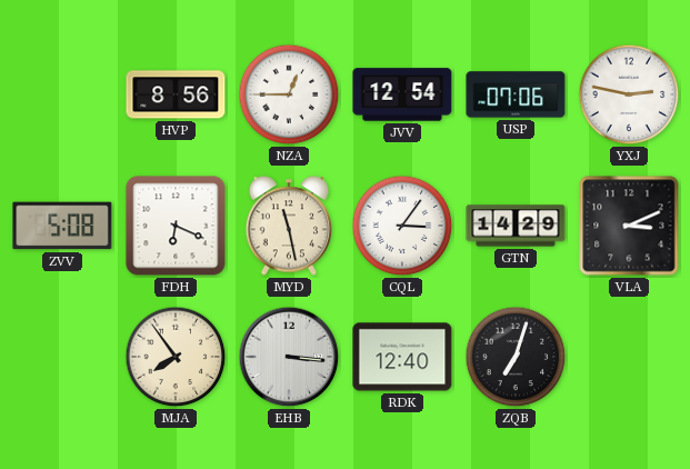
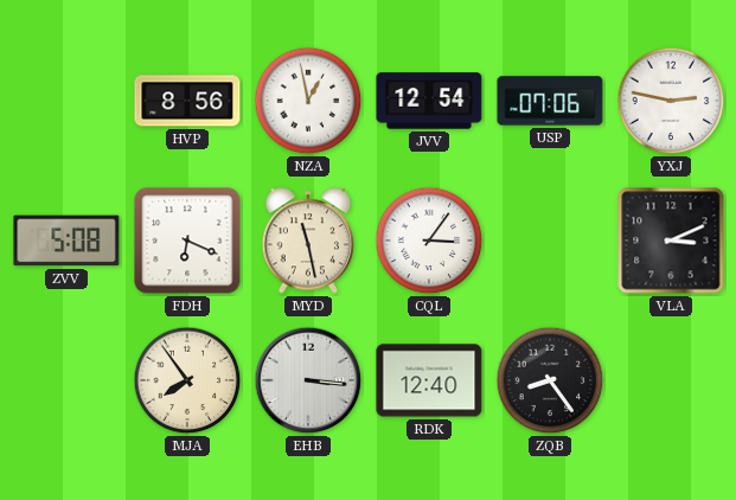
NZA: 12:45 -> 12:58
GTN: 14:29 -> none
ZQB: 7:03 -> 8:24
